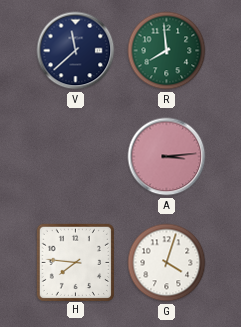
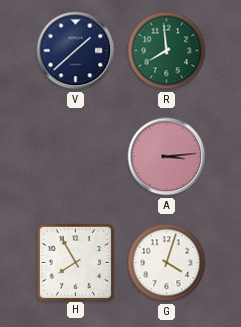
V: 11:38 -> 1:38
H: 7:46 -> 7:55
